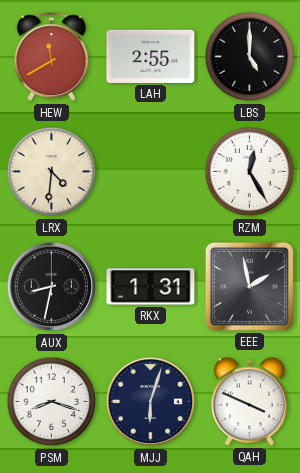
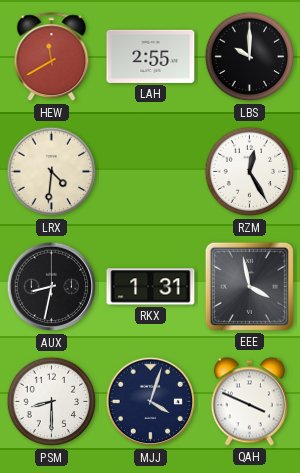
LBS: 5:00 -> 10:00
EEE: 1:58 -> 3:58
PSM: 8:18 -> 8:30
MJJ: 6:03 -> 4:03
